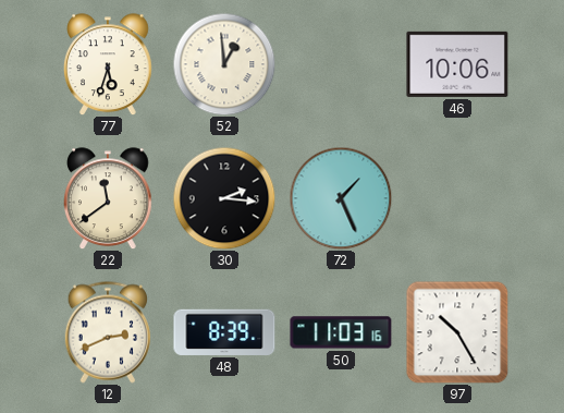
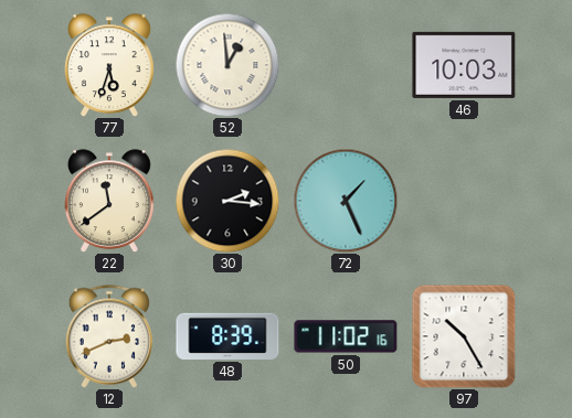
46: 10:06 -> 10:03
50: 11:03 -> 11:02
